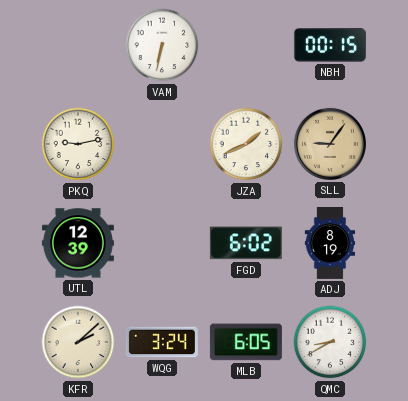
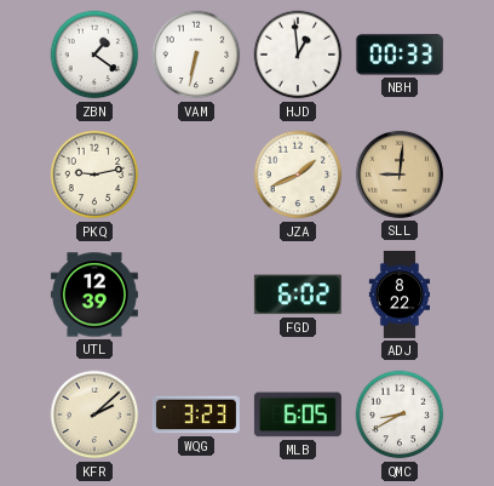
ZBN: none -> 1:21
HJD: none -> 12:59
NBH: 00:15 -> 00:33
SLL: 9:06 -> 9:01
ADJ: 8:19 -> 8:22
WQG: 3:24 -> 3:23
